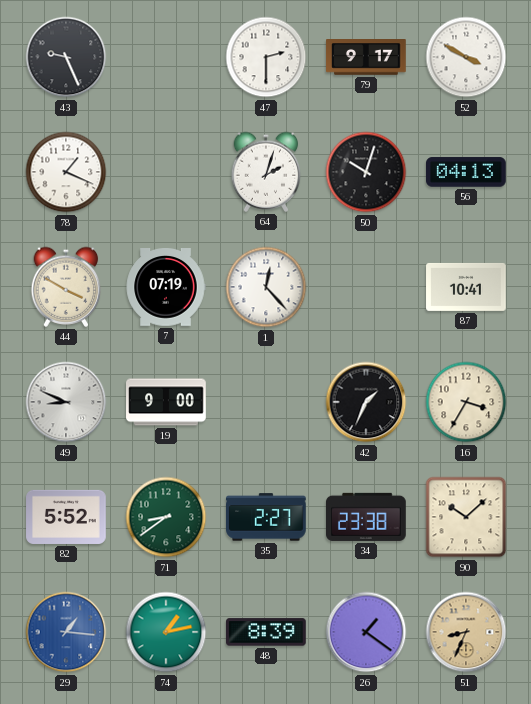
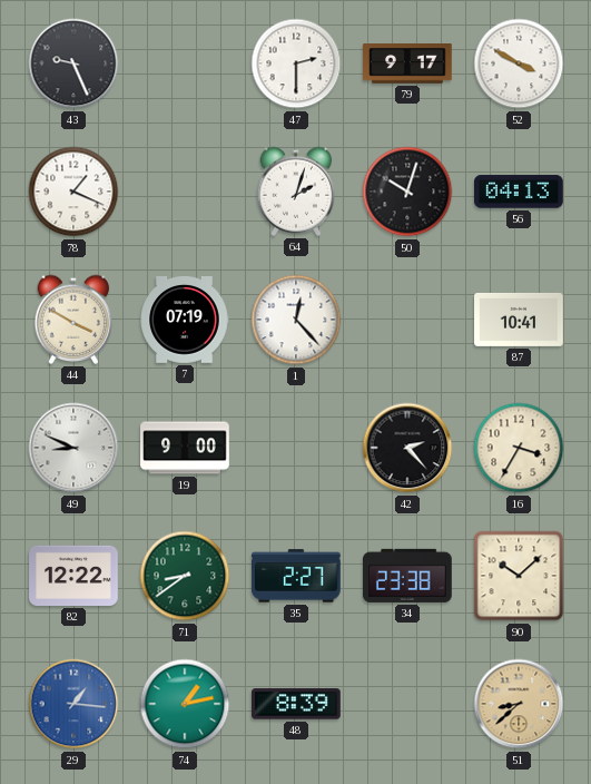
42: 1:34 -> 2:23
82: 5:52 -> 12:22
26: 1:21 -> none
51: 8:34 -> 8:38
